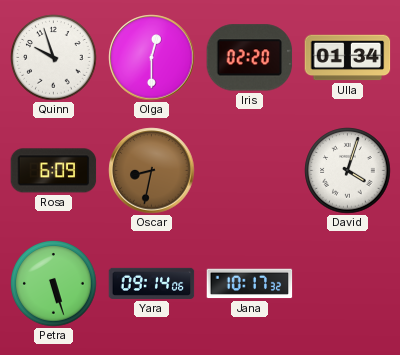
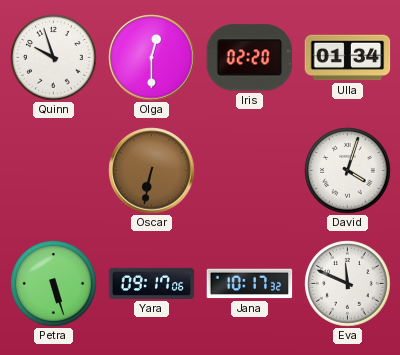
Rosa: 6:09 -> none
Oscar: 8:32 -> 6:32
Yara: 09:14 -> 09:17
Eva: none -> 11:49
